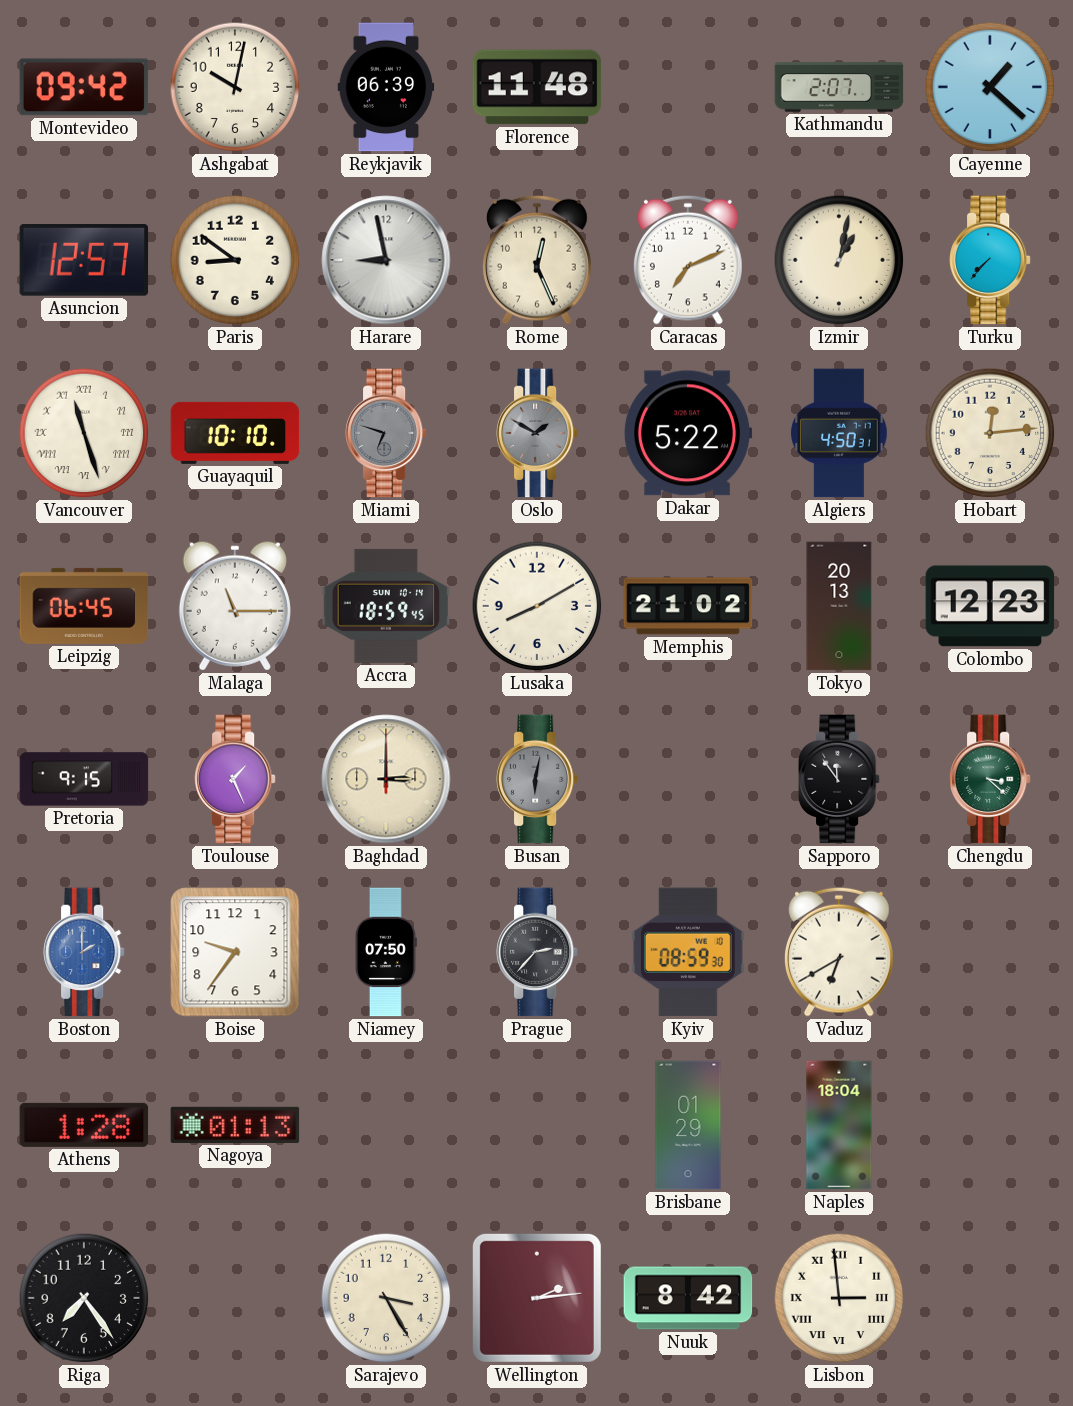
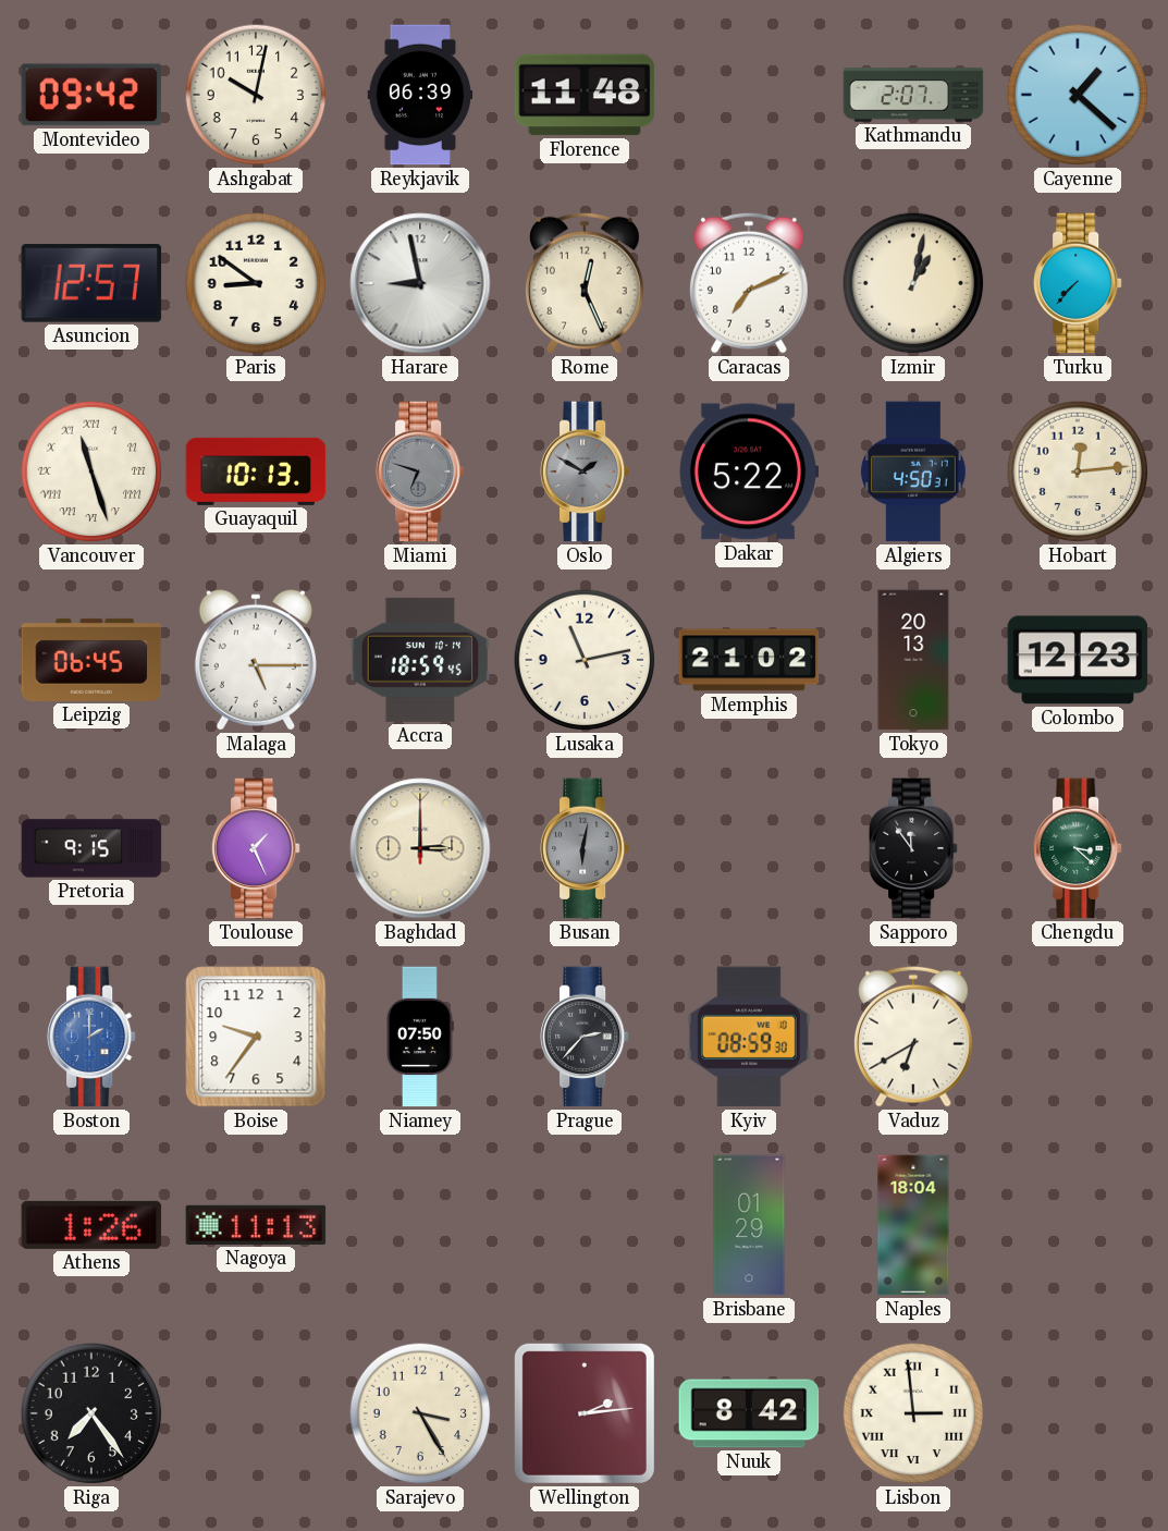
Guayaquil: 10:10 -> 10:13
Malaga: 11:15 -> 5:15
Lusaka: 8:10 -> 11:13
Athens: 1:28 -> 1:26
Nagoya: 01:13 -> 11:13
